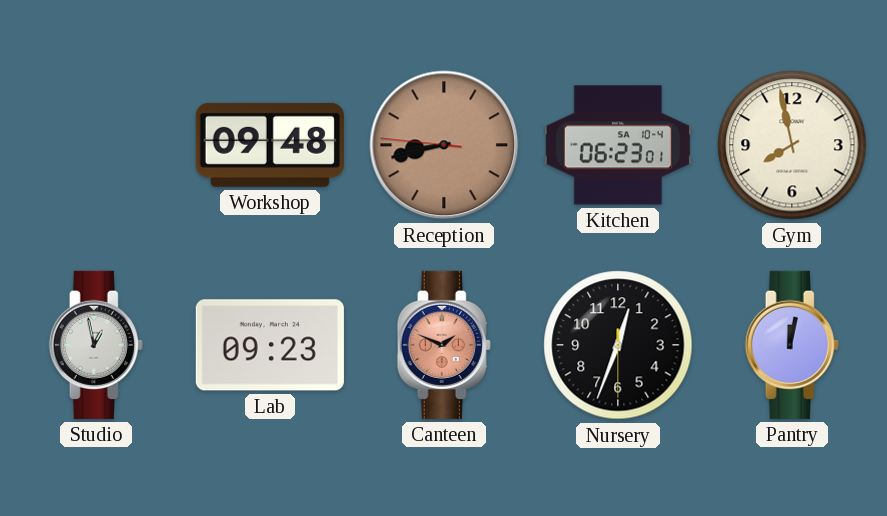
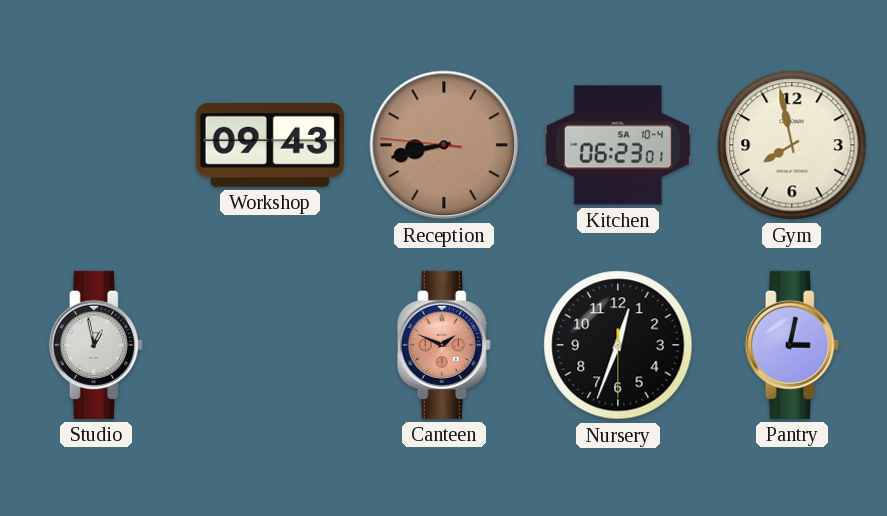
Workshop: 09:48 -> 09:43
Lab: 09:23 -> none
Pantry: 12:02 -> 3:02
